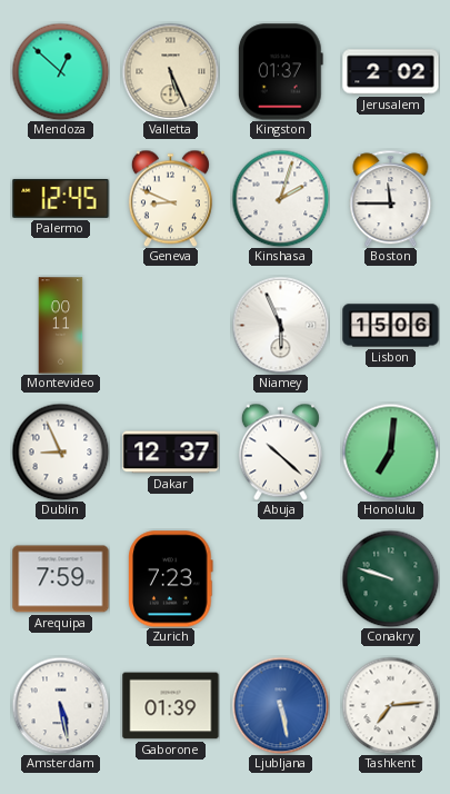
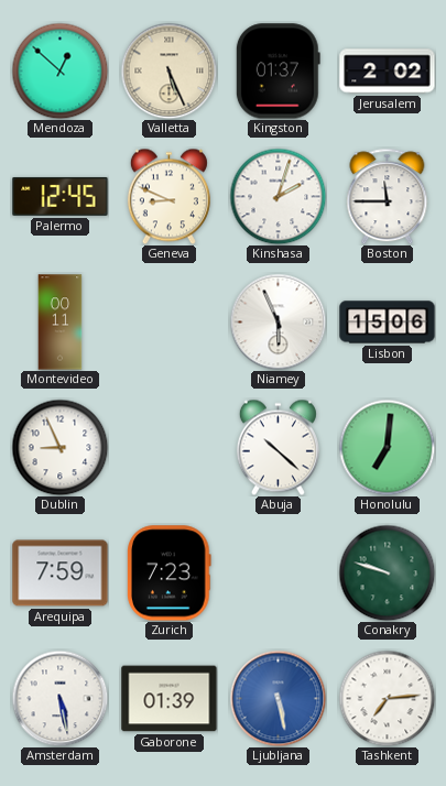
Dakar: 12:37 -> none
